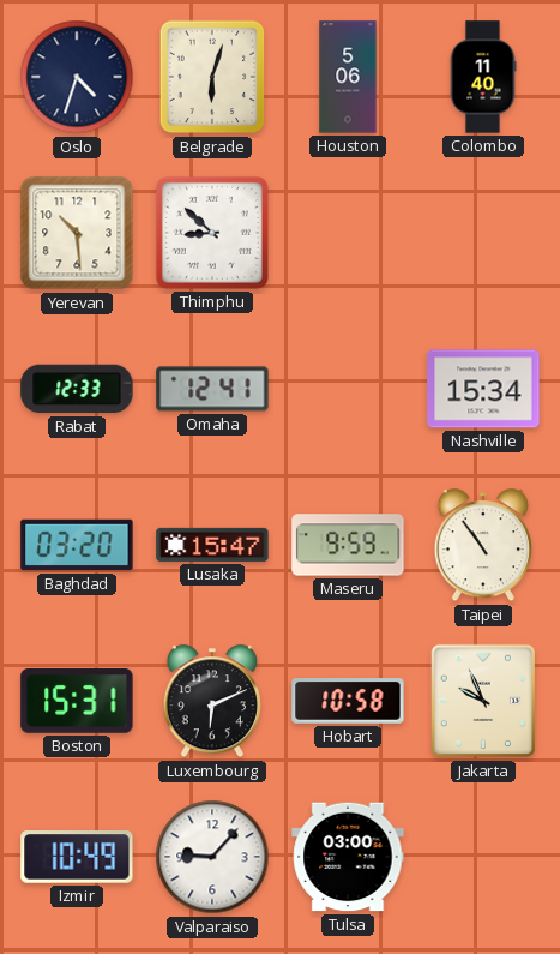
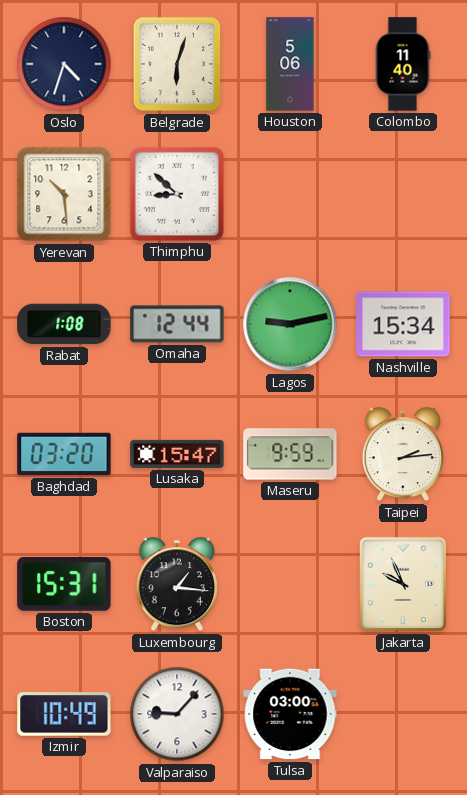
Rabat: 12:33 -> 1:08
Omaha: 12:41 -> 12:44
Lagos: none -> 9:13
Taipei: 10:54 -> 2:14
Luxembourg: 6:11 -> 1:16
Hobart: 10:58 -> none
